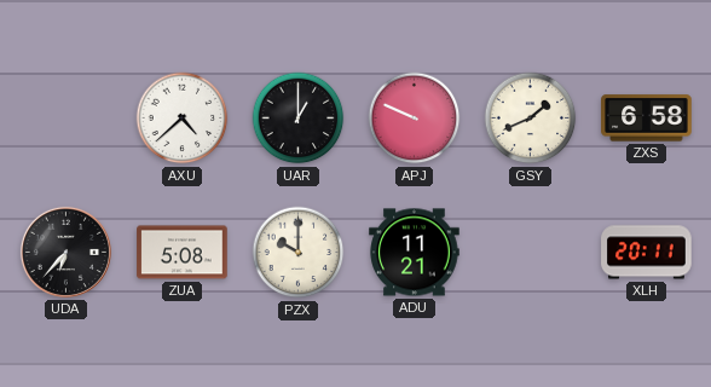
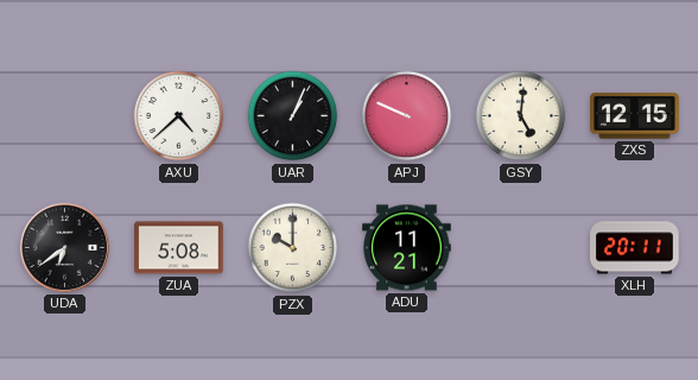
UAR: 1:00 -> 1:04
GSY: 1:41 -> 5:01
ZXS: 6:58 -> 12:15
UDA: 6:37 -> 6:39
